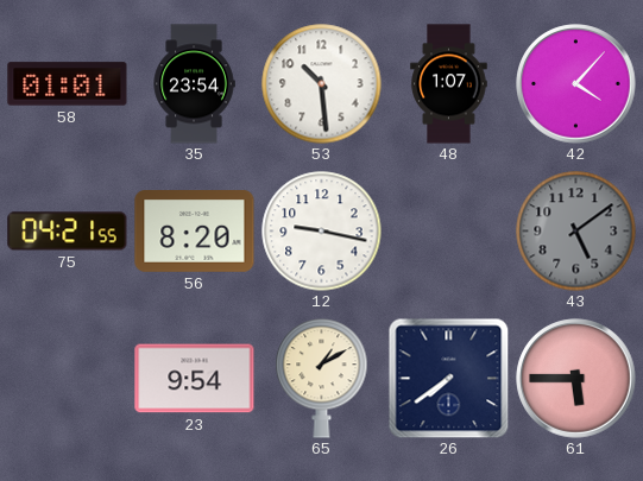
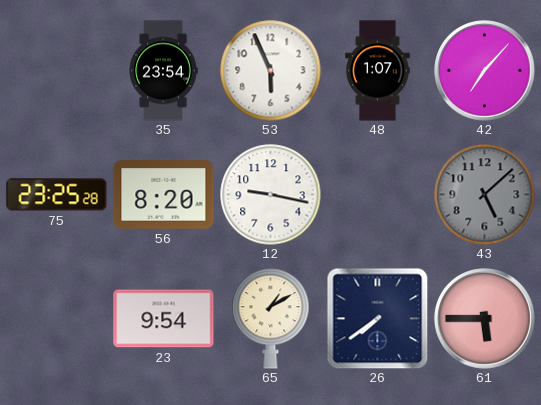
58: 01:01 -> none
53: 10:29 -> 5:56
42: 4:07 -> 7:07
75: 04:21 -> 23:25
43: 5:09 -> 5:08
